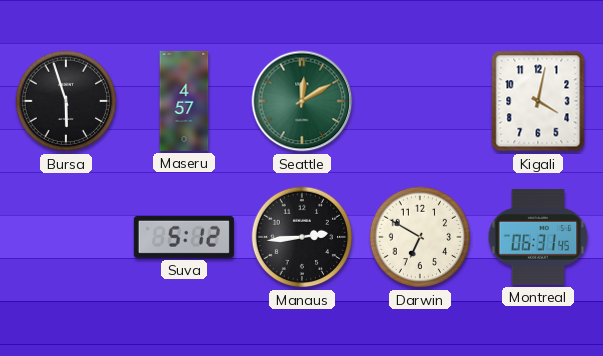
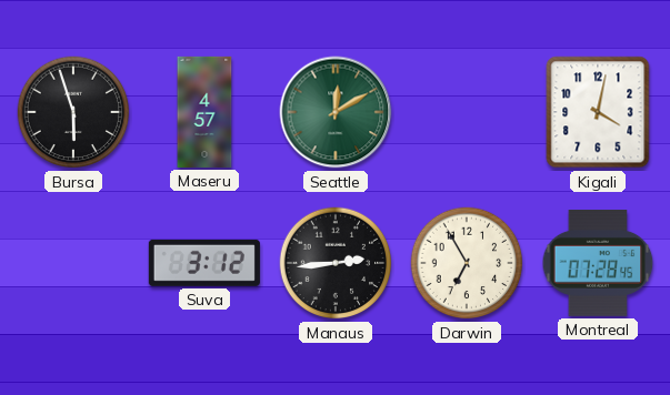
Suva: 5:12 -> 3:12
Darwin: 6:50 -> 6:55
Montreal: 06:31 -> 07:28
